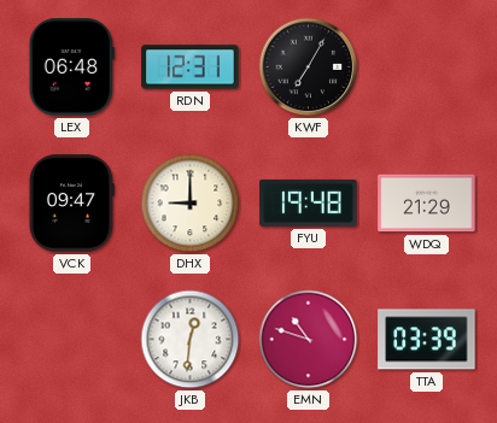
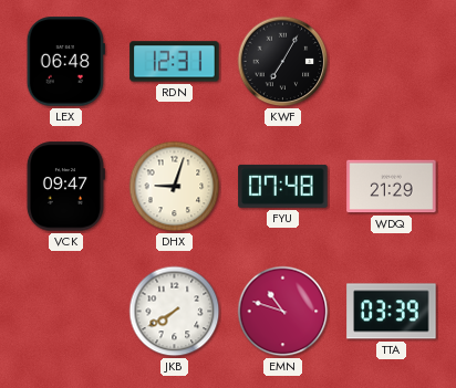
DHX: 9:00 -> 9:03
FYU: 19:48 -> 07:48
JKB: 12:31 -> 7:40
